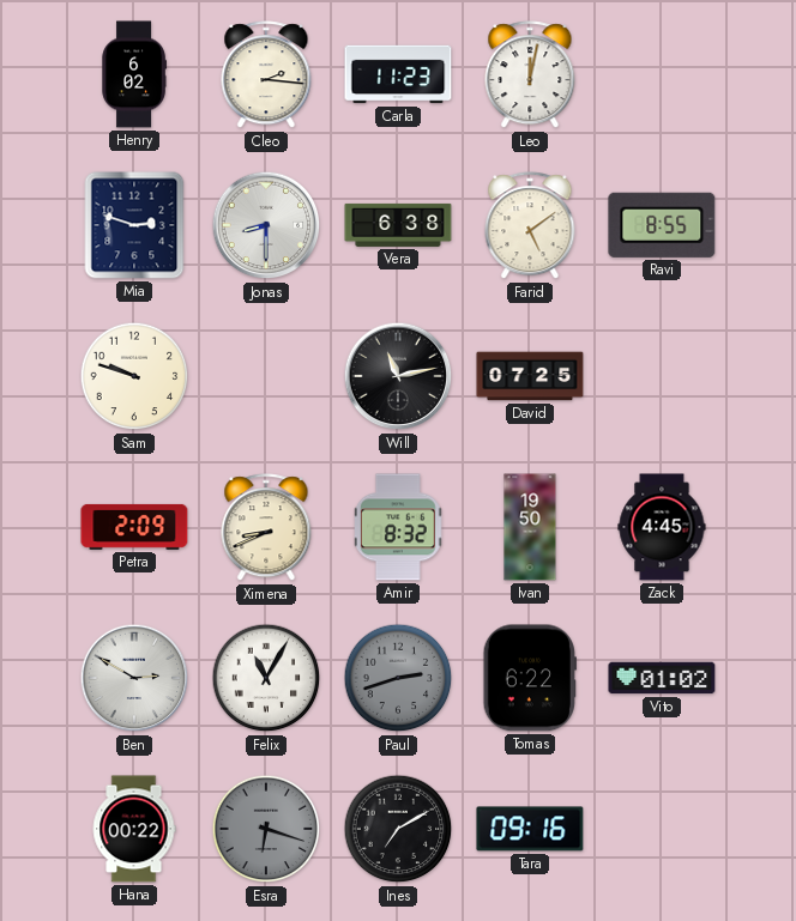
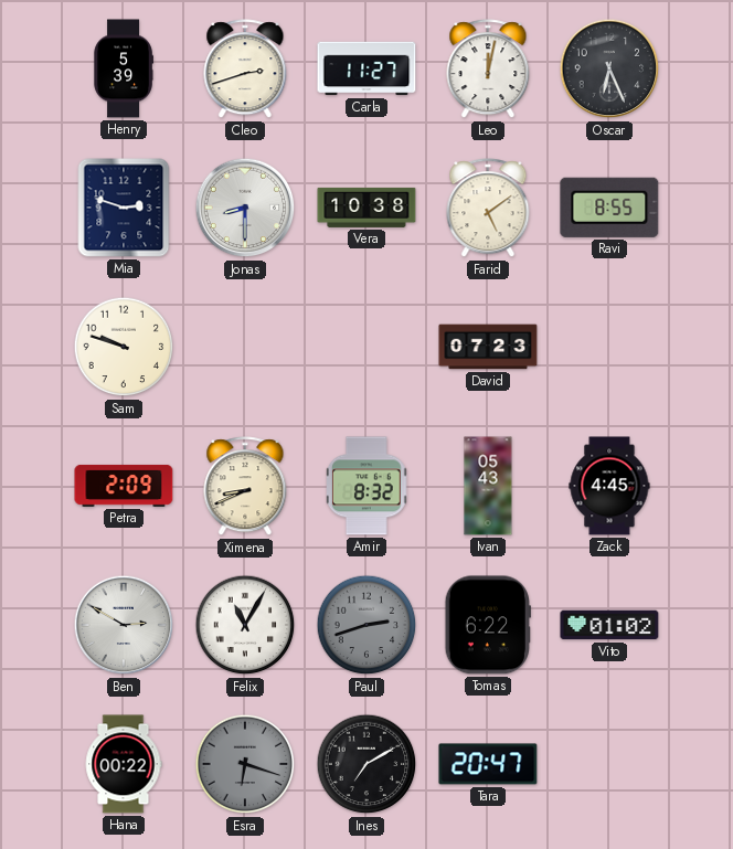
Henry: 6:02 -> 5:39
Cleo: 2:16 -> 2:42
Carla: 11:23 -> 11:27
Oscar: none -> 6:26
Vera: 6:38 -> 10:38
Will: 11:13 -> none
David: 07:25 -> 07:23
Ivan: 19:50 -> 05:43
Tara: 09:16 -> 20:47
